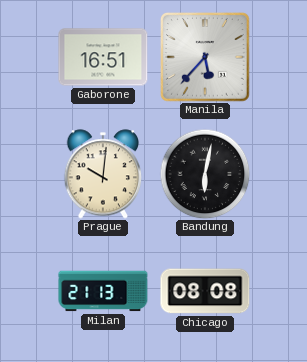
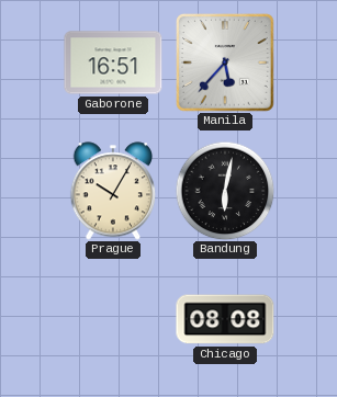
Prague: 10:01 -> 10:05
Milan: 21:13 -> none
